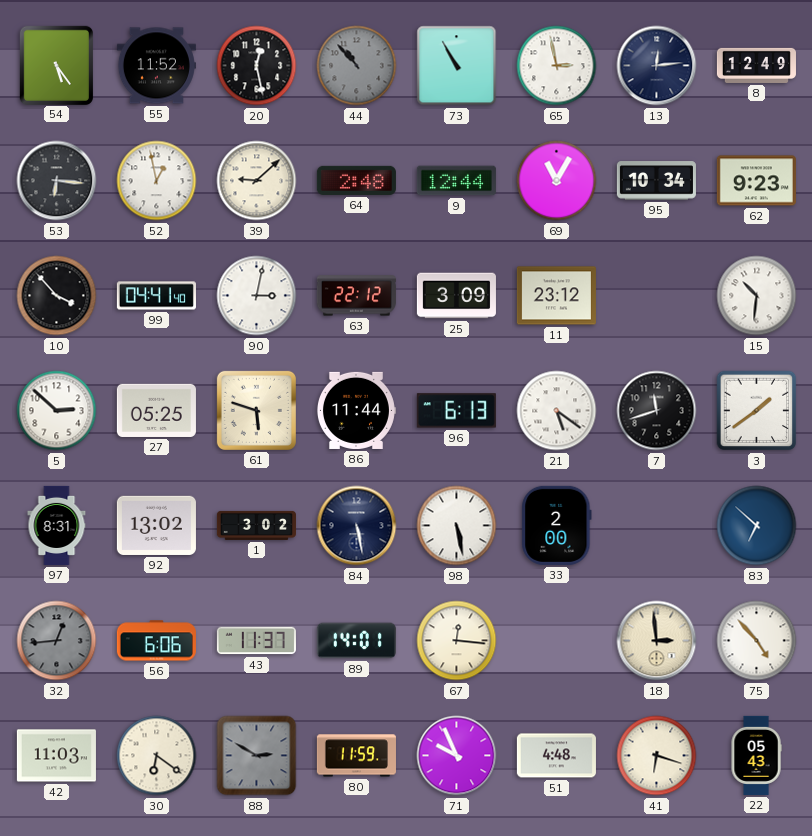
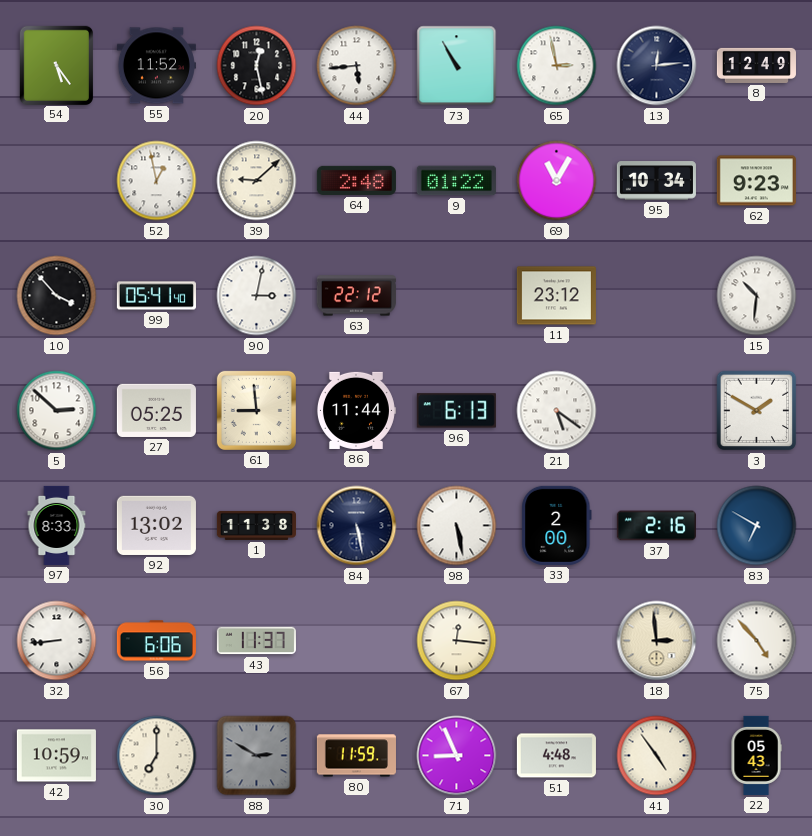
44: 10:53 -> 5:44
44 dial: grey -> white
53: 6:16 -> none
9: 12:44 -> 01:22
99: 04:41 -> 05:41
25: 3:09 -> none
61: 5:48 -> 8:59
7: 11:42 -> none
3: 1:39 -> 1:50
97: 8:31 -> 8:33
1: 3:02 -> 11:38
37: none -> 2:16
83: 6:52 -> 6:50
32: 12:44 -> 8:44
32 dial: grey -> white
89: 14:01 -> none
42: 11:03 -> 10:59
30: 6:21 -> 7:00
71: 9:56 -> 8:56
41: 6:18 -> 4:54
